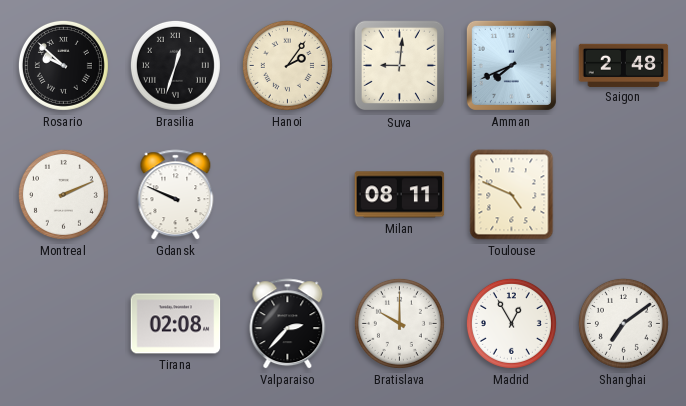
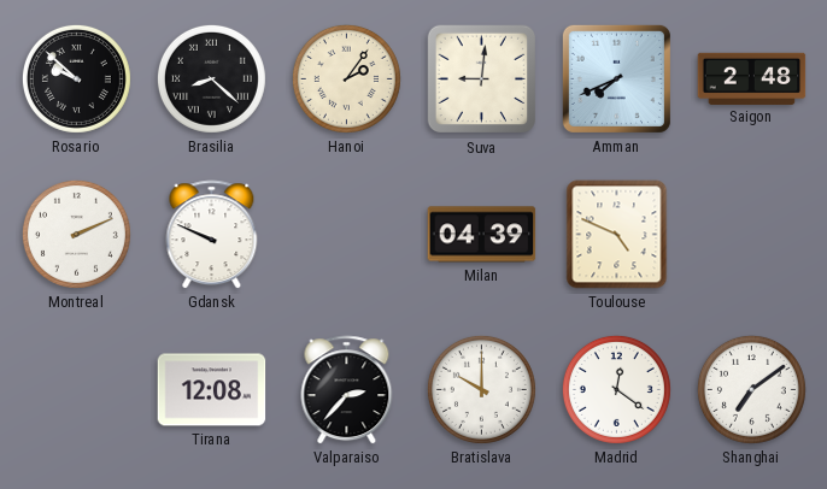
Brasilia: 12:33 -> 8:22
Milan: 08:11 -> 04:39
Tirana: 02:08 -> 12:08
Madrid: 12:55 -> 12:21
